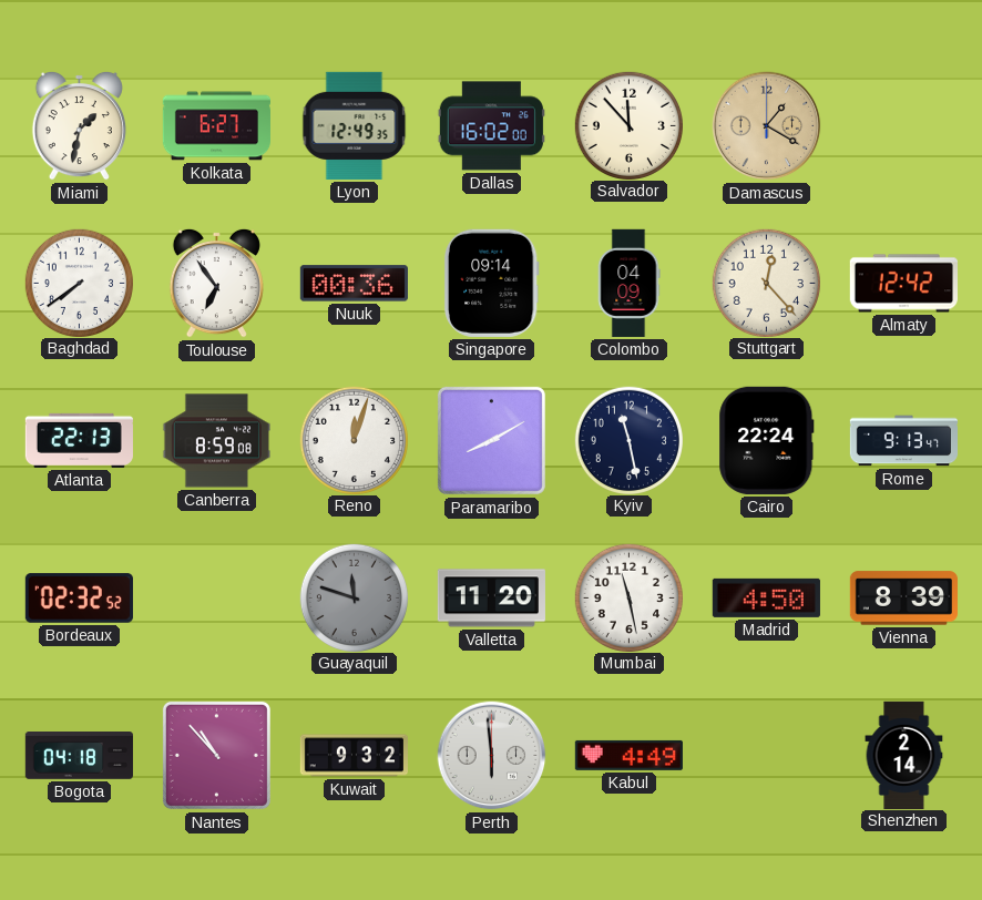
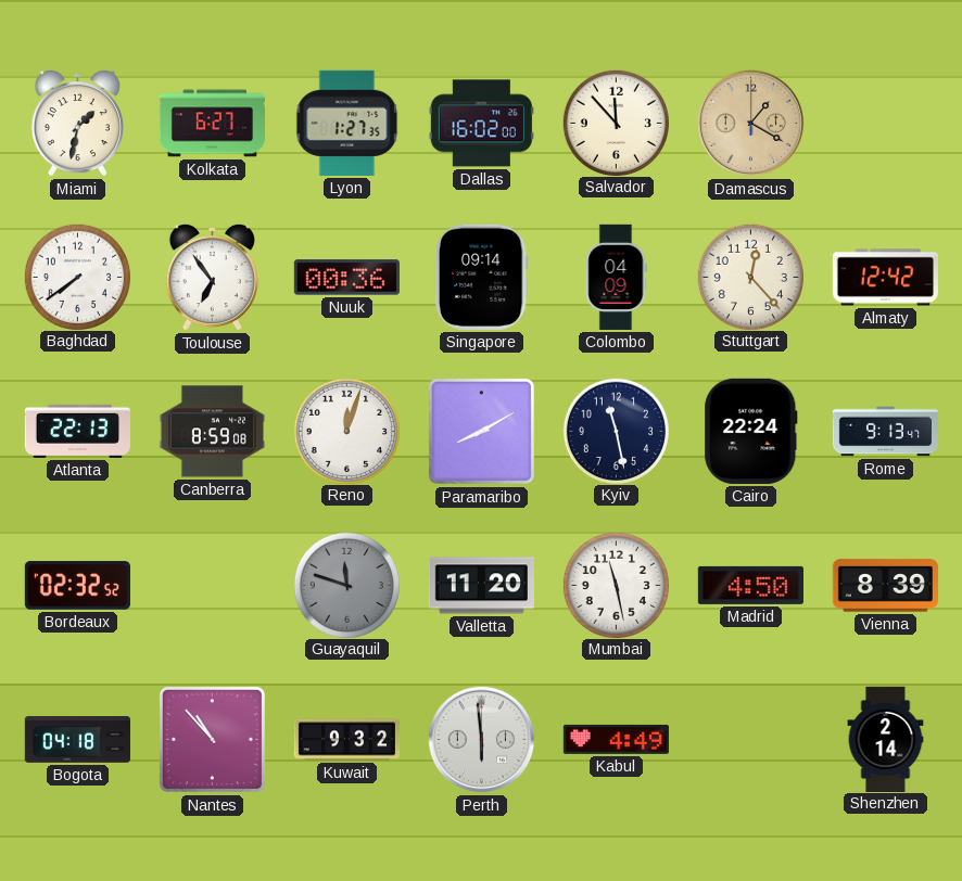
Lyon: 12:49 -> 1:27
